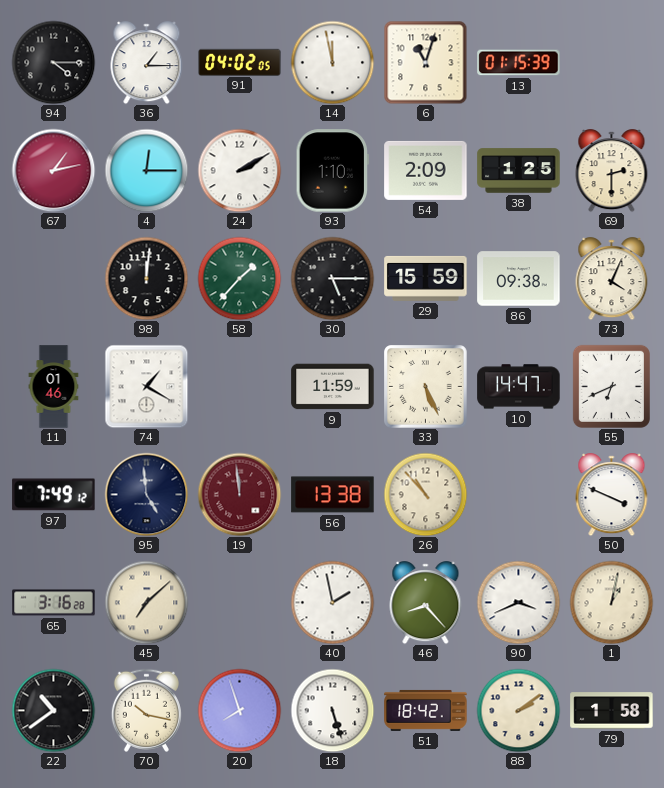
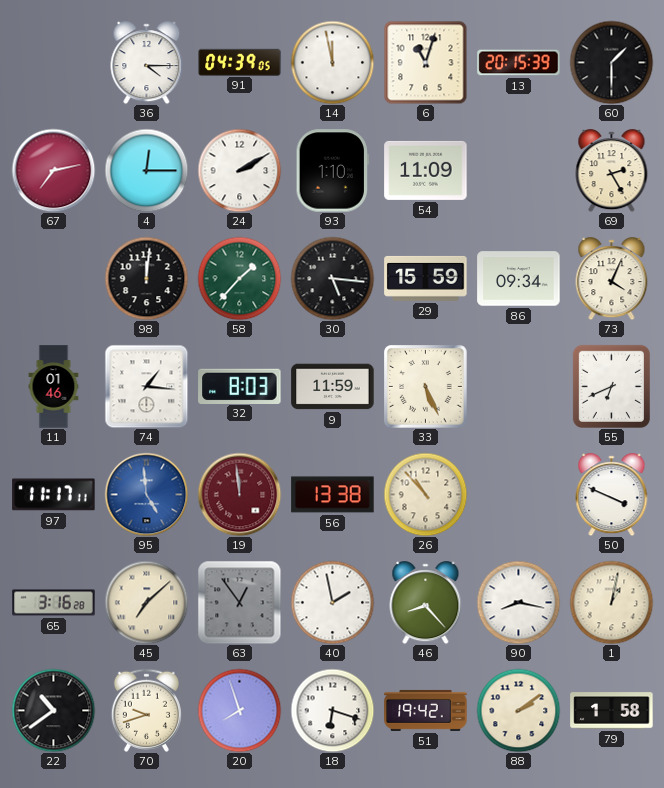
94: 4:15 -> none
36: 1:15 -> 4:15
91: 04:02 -> 04:39
13: 01:15 -> 20:15
60: none -> 1:30
67: 1:13 -> 7:13
54: 2:09 -> 11:09
38: 1:25 -> none
69: 2:30 -> 2:25
30: 5:15 -> 5:16
86: 09:38 -> 09:34
74: 1:20 -> 1:16
32: none -> 8:03
10: 14:47 -> none
97: 7:49 -> 11:17
95 dial: navy -> blue
63: none -> 12:54
90: 3:41 -> 8:17
70: 10:17 -> 9:42
18: 5:27 -> 6:18
51: 18:42 -> 19:42
